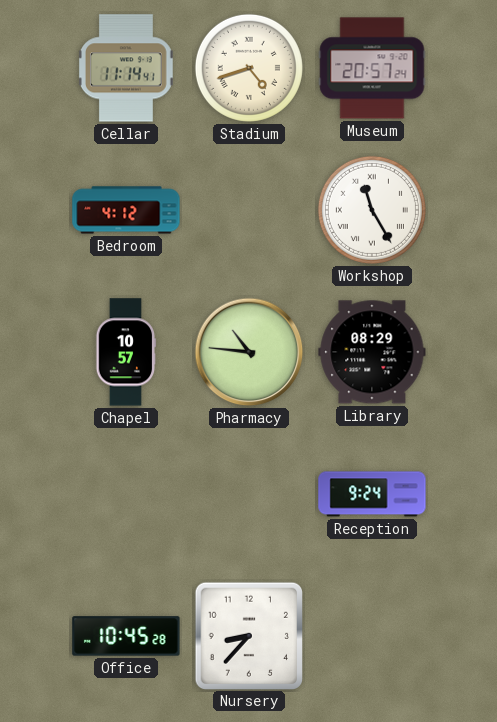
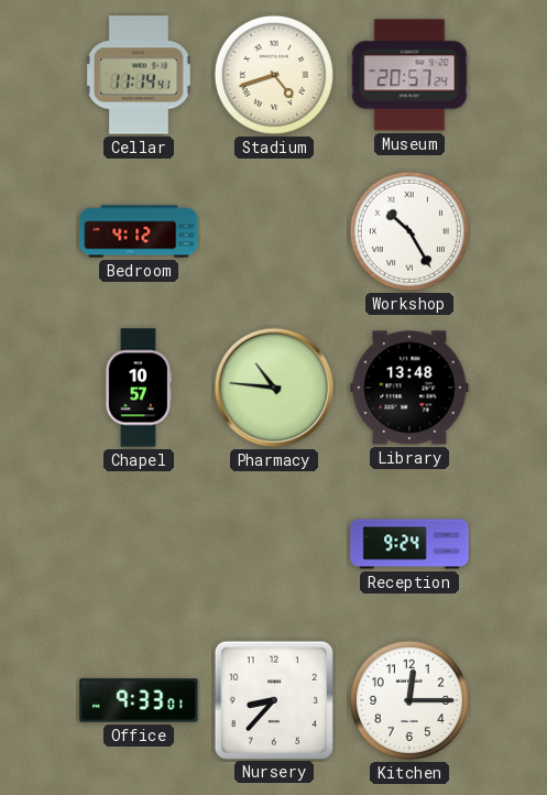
Workshop: 11:25 -> 10:25
Library: 08:29 -> 13:48
Office: 10:45 -> 9:33
Kitchen: none -> 12:15
